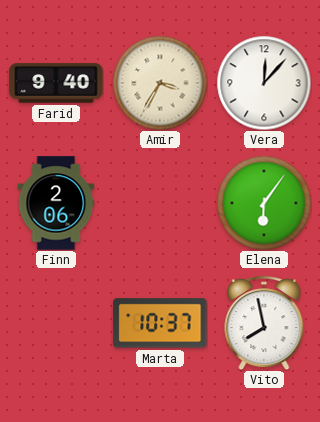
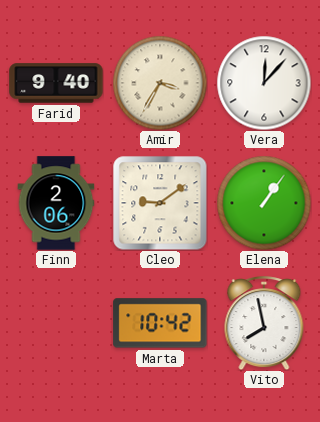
Cleo: none -> 9:09
Elena: 6:06 -> 1:06
Marta: 10:37 -> 10:42
